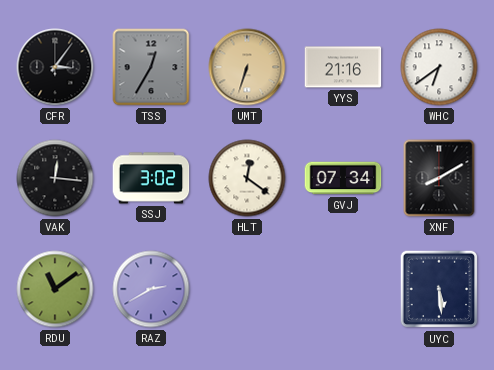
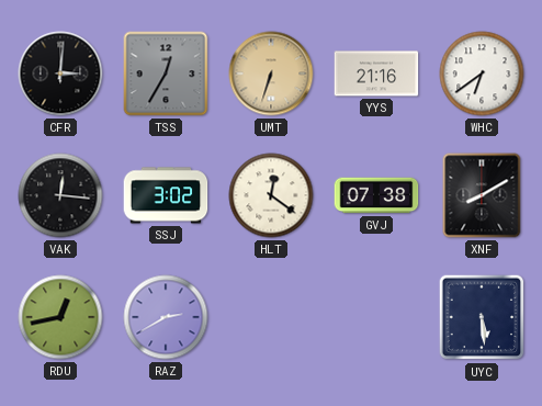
CFR: 3:06 -> 3:01
GVJ: 07:34 -> 07:38
RDU: 11:09 -> 12:43
